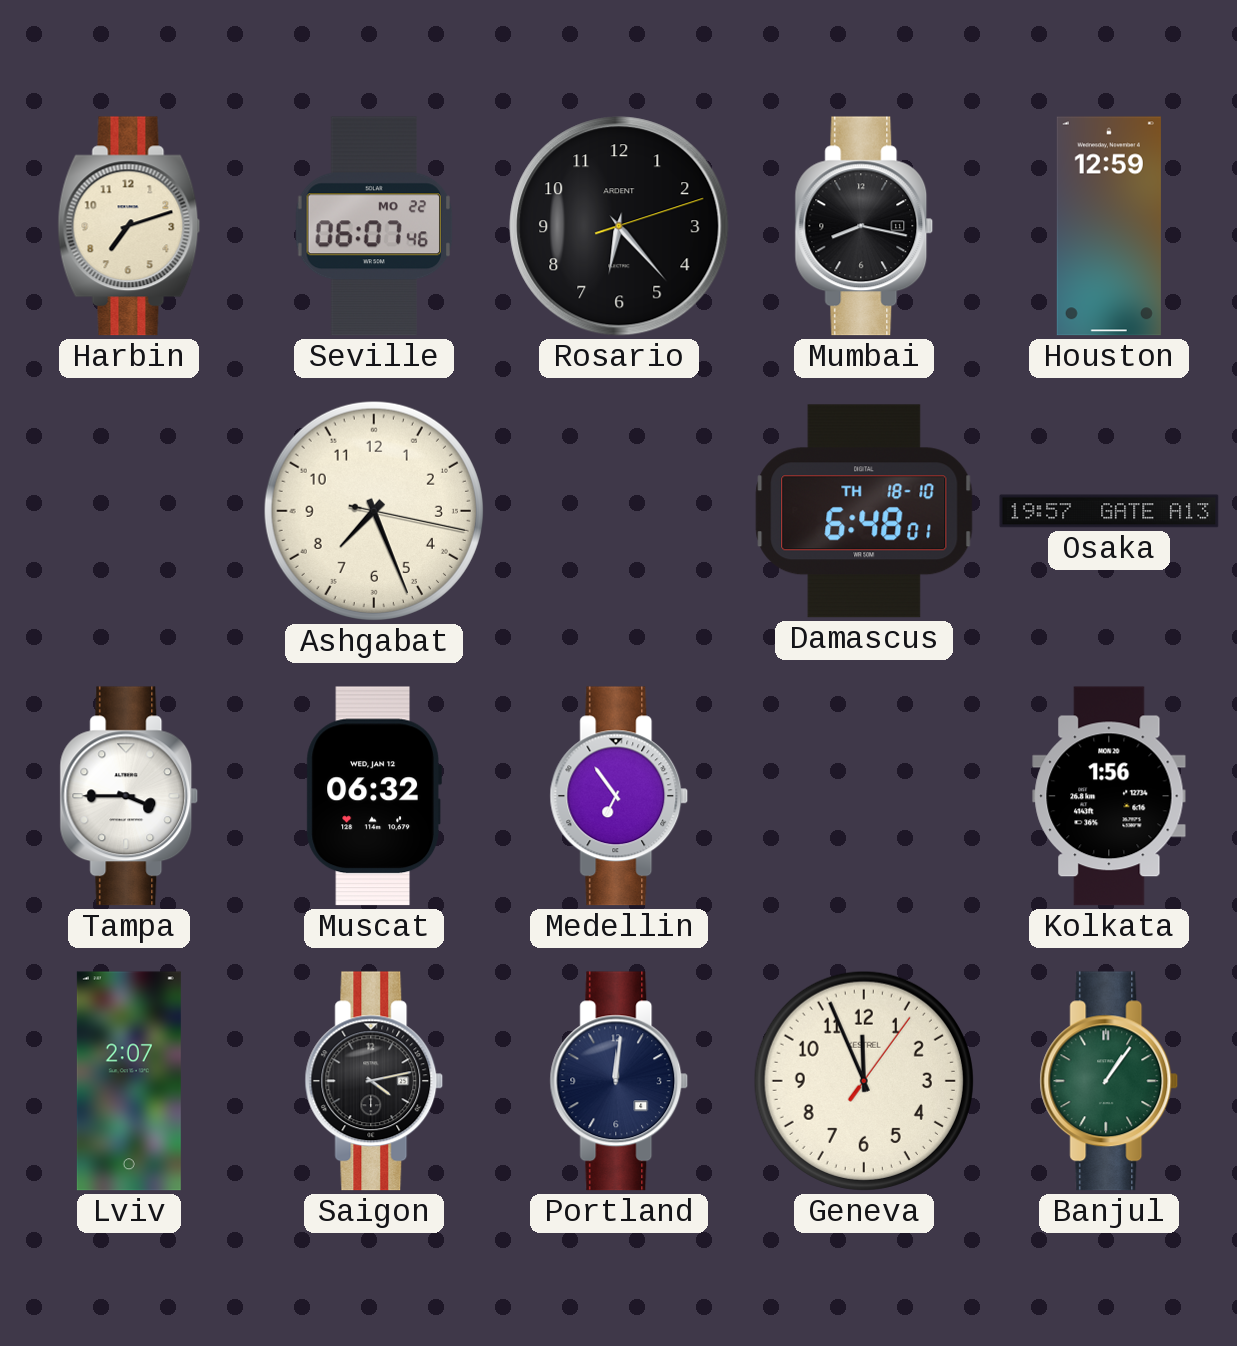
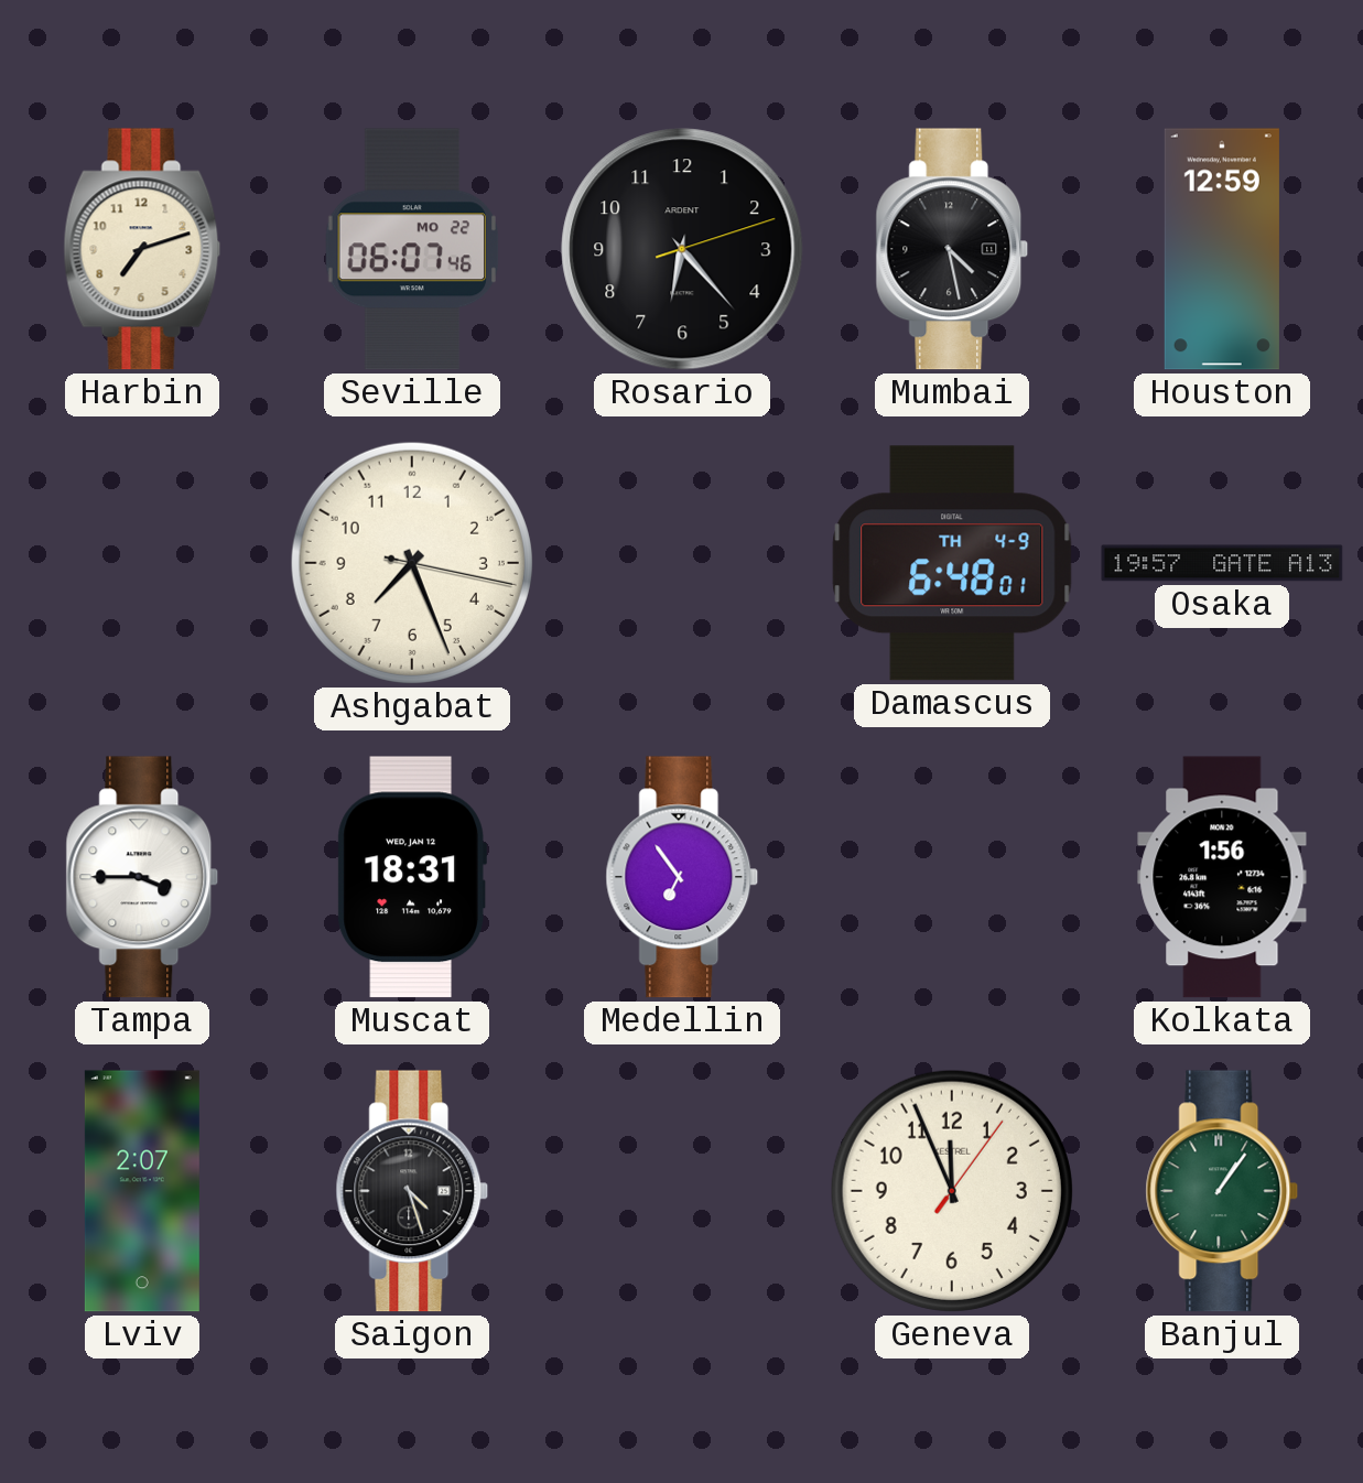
Mumbai: 8:17 -> 4:28
Damascus date: TH 18-10 -> TH 4-9
Muscat: 06:32 -> 18:31
Saigon: 4:13 -> 4:27
Portland: 12:01 -> none
